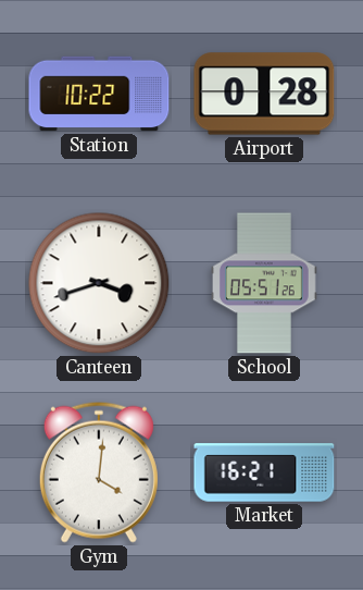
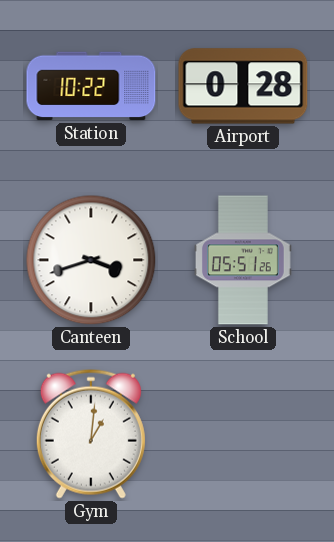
Gym: 4:01 -> 1:01
Market: 16:21 -> none
